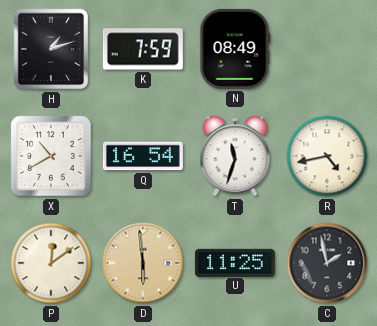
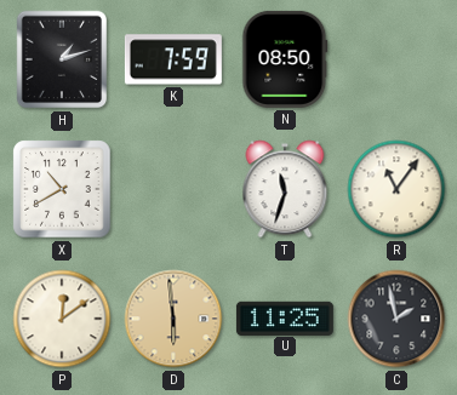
N: 08:49 -> 08:50
Q: 16:54 -> none
R: 4:43 -> 11:06
